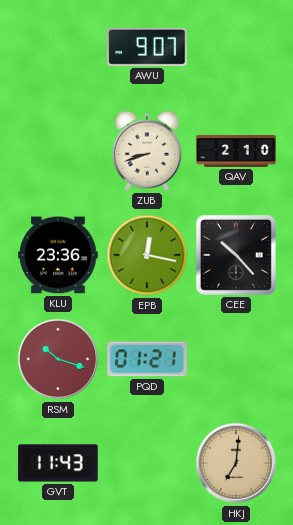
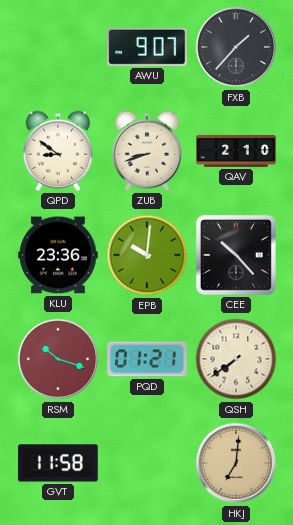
FXB: none -> 1:37
QPD: none -> 8:51
EPB: 12:17 -> 10:01
QSH: none -> 7:39
GVT: 11:43 -> 11:58
